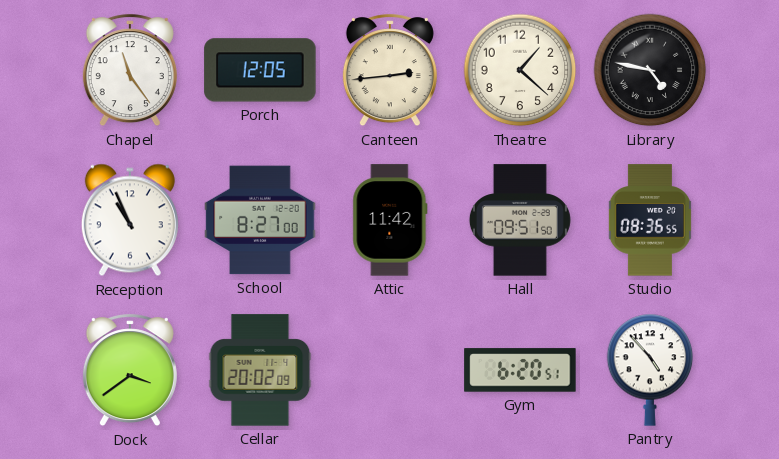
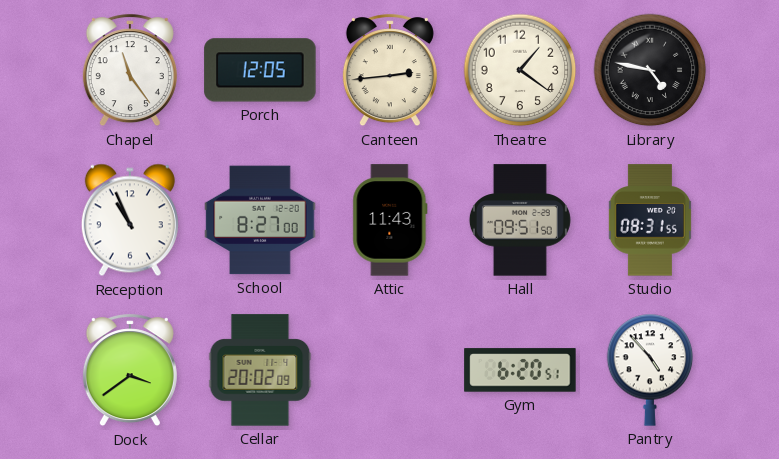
Theatre: 1:22 -> 1:21
Attic: 11:42 -> 11:43
Studio: 08:36 -> 08:31
